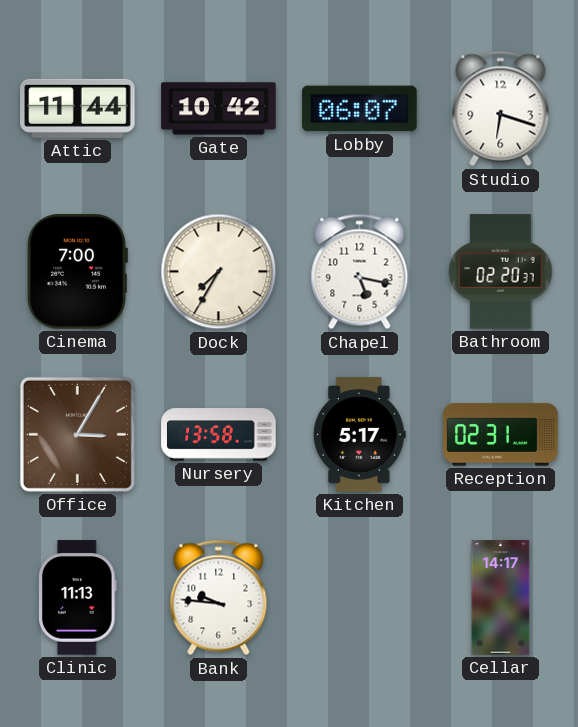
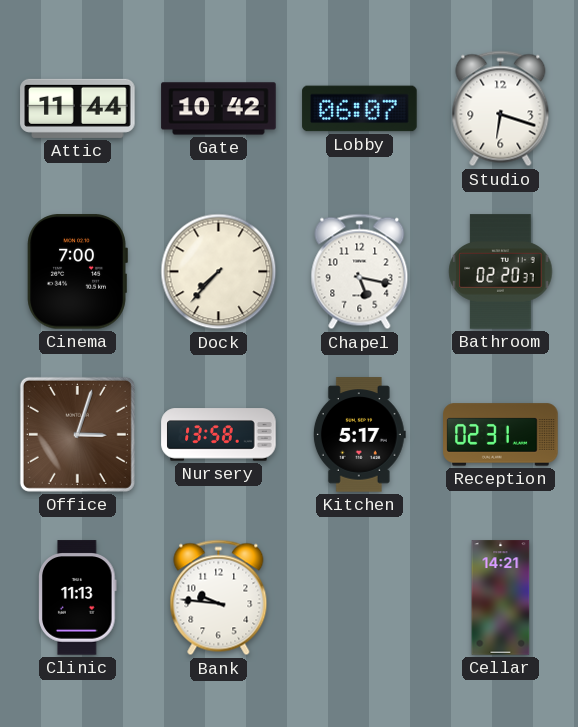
Dock: 7:35 -> 7:37
Office: 3:05 -> 3:03
Cellar: 14:17 -> 14:21
